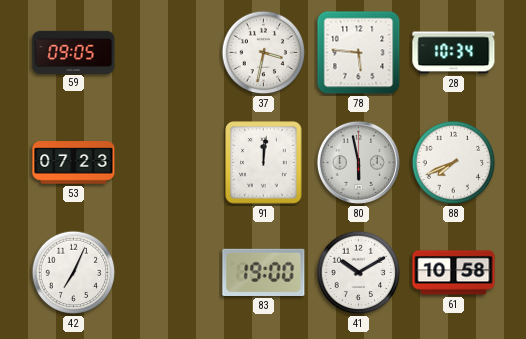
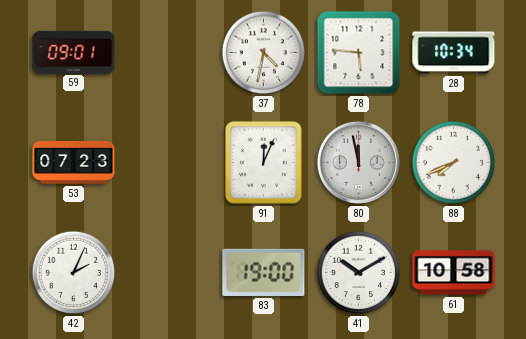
59: 09:05 -> 09:01
37: 3:32 -> 4:32
91: 12:01 -> 12:04
80: 5:58 -> 11:58
42: 7:04 -> 2:04
